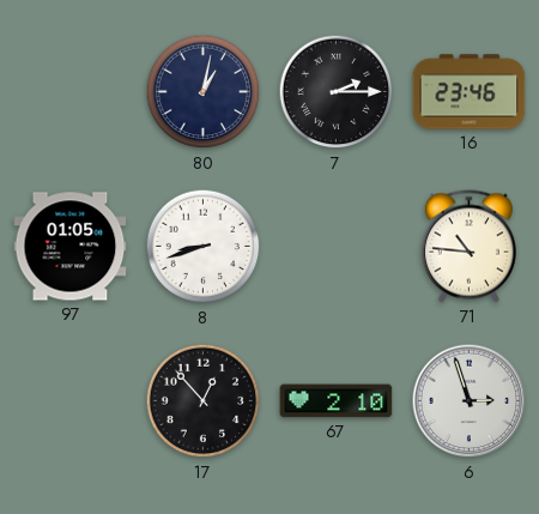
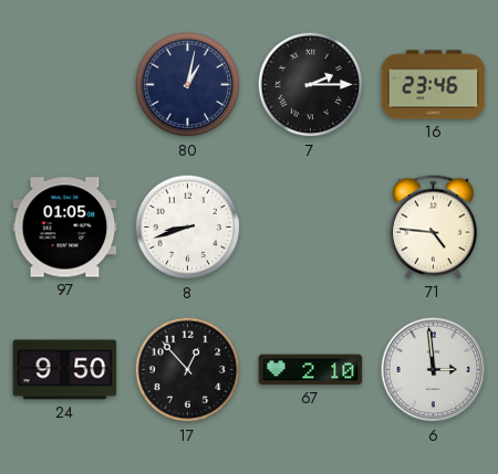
71: 10:46 -> 4:46
24: none -> 9:50
6: 2:57 -> 2:59
